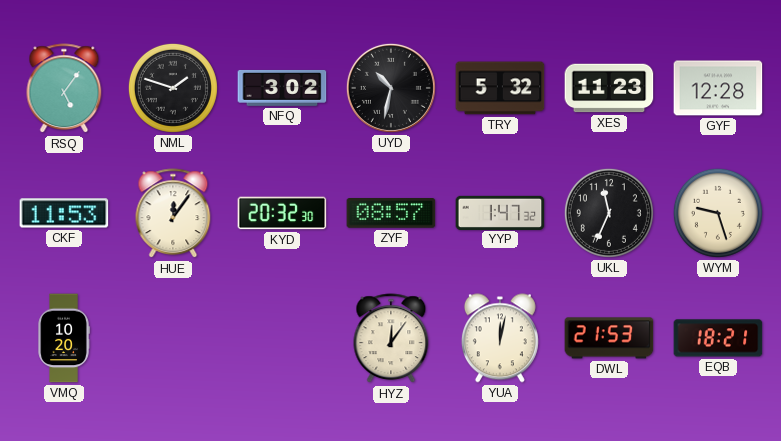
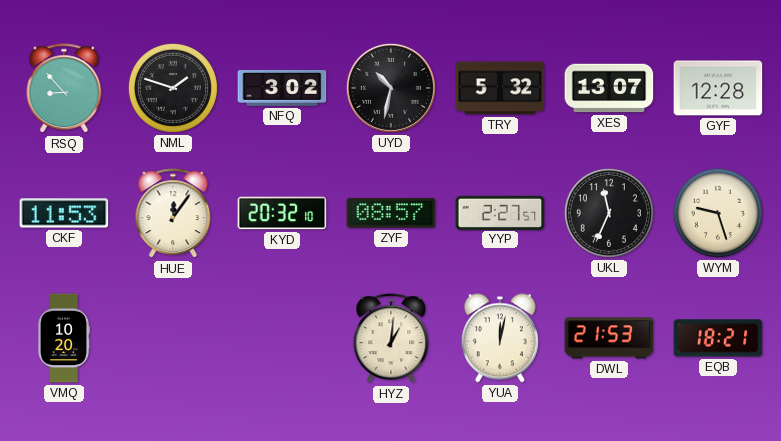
RSQ: 5:06 -> 8:53
XES: 11:23 -> 13:07
KYD: 20:32:30 -> 20:32:10
YYP: 1:47 -> 2:27
HYZ: 12:06 -> 1:01
